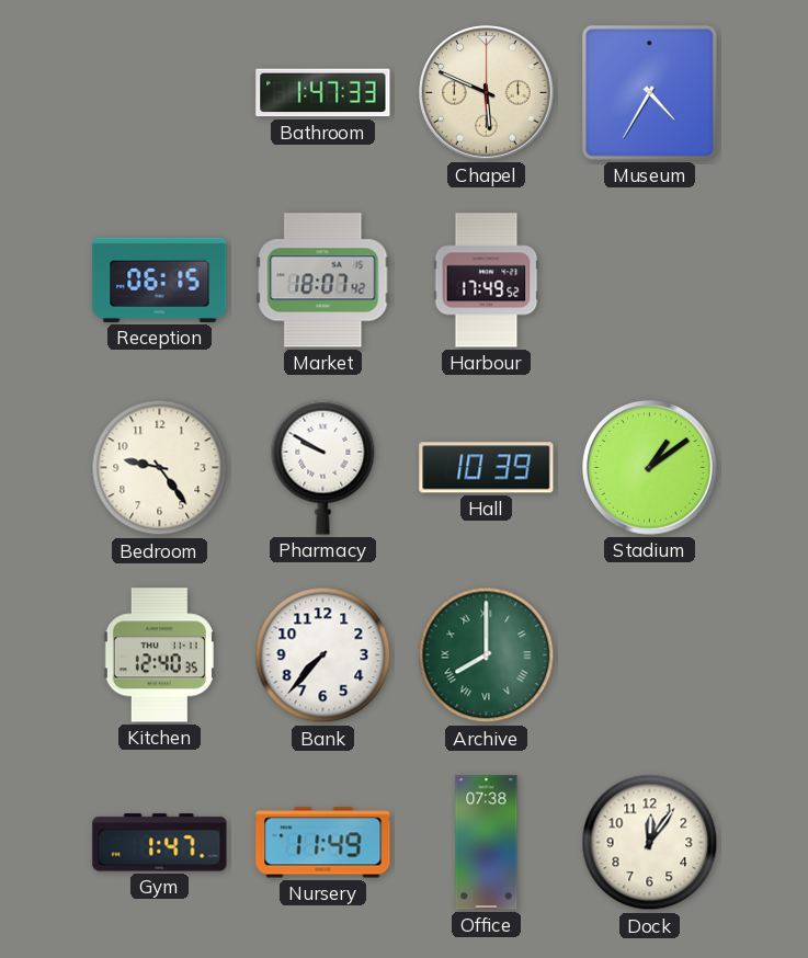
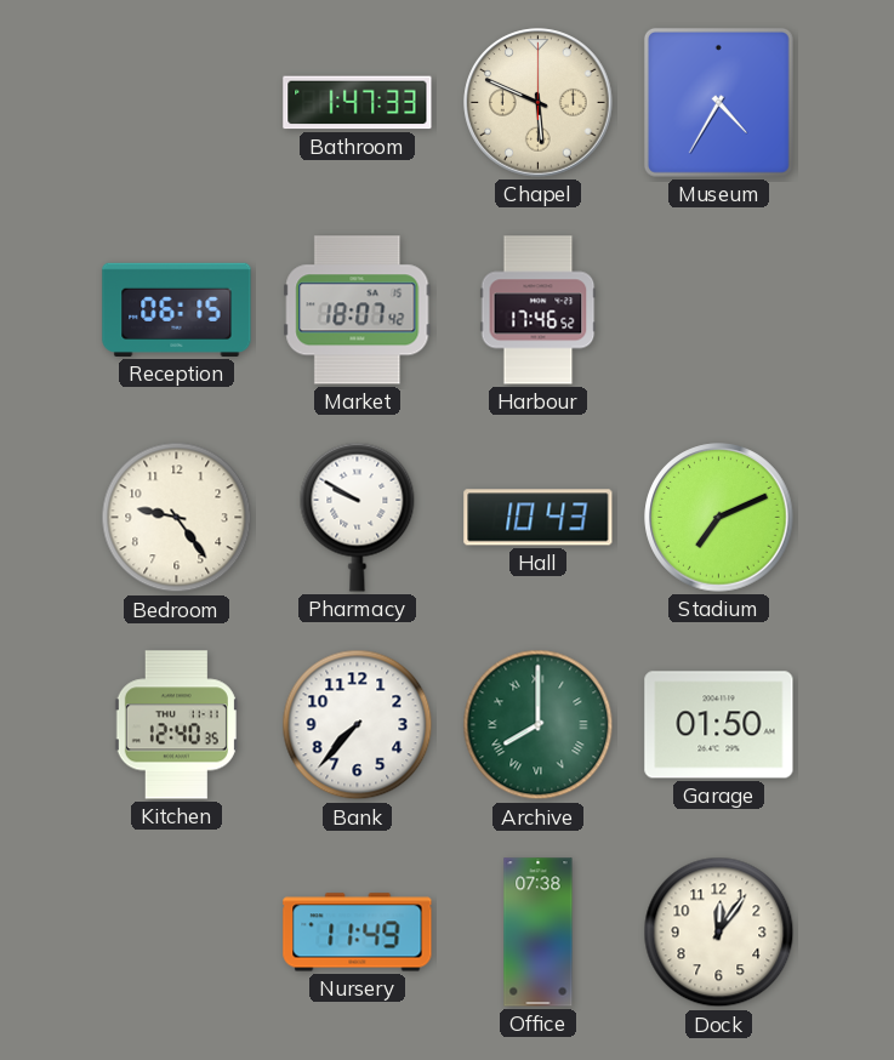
Harbour: 17:49 -> 17:46
Hall: 10:39 -> 10:43
Stadium: 1:09 -> 7:11
Garage: none -> 01:50
Gym: 1:47 -> none
